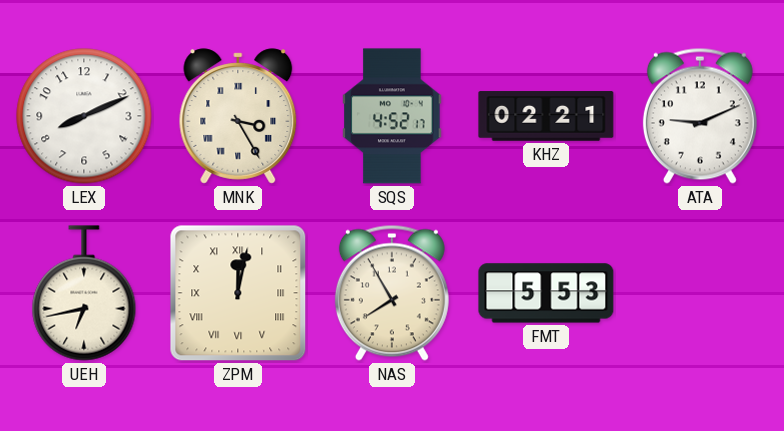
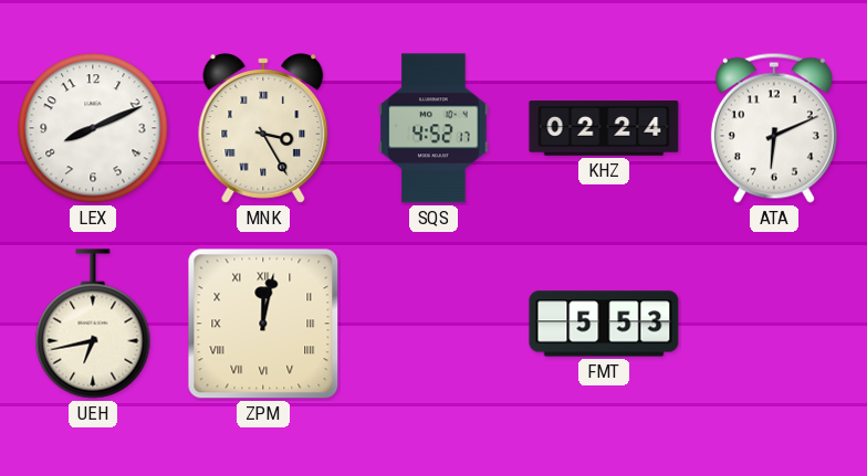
KHZ: 02:21 -> 02:24
ATA: 9:11 -> 6:11
NAS: 7:55 -> none
